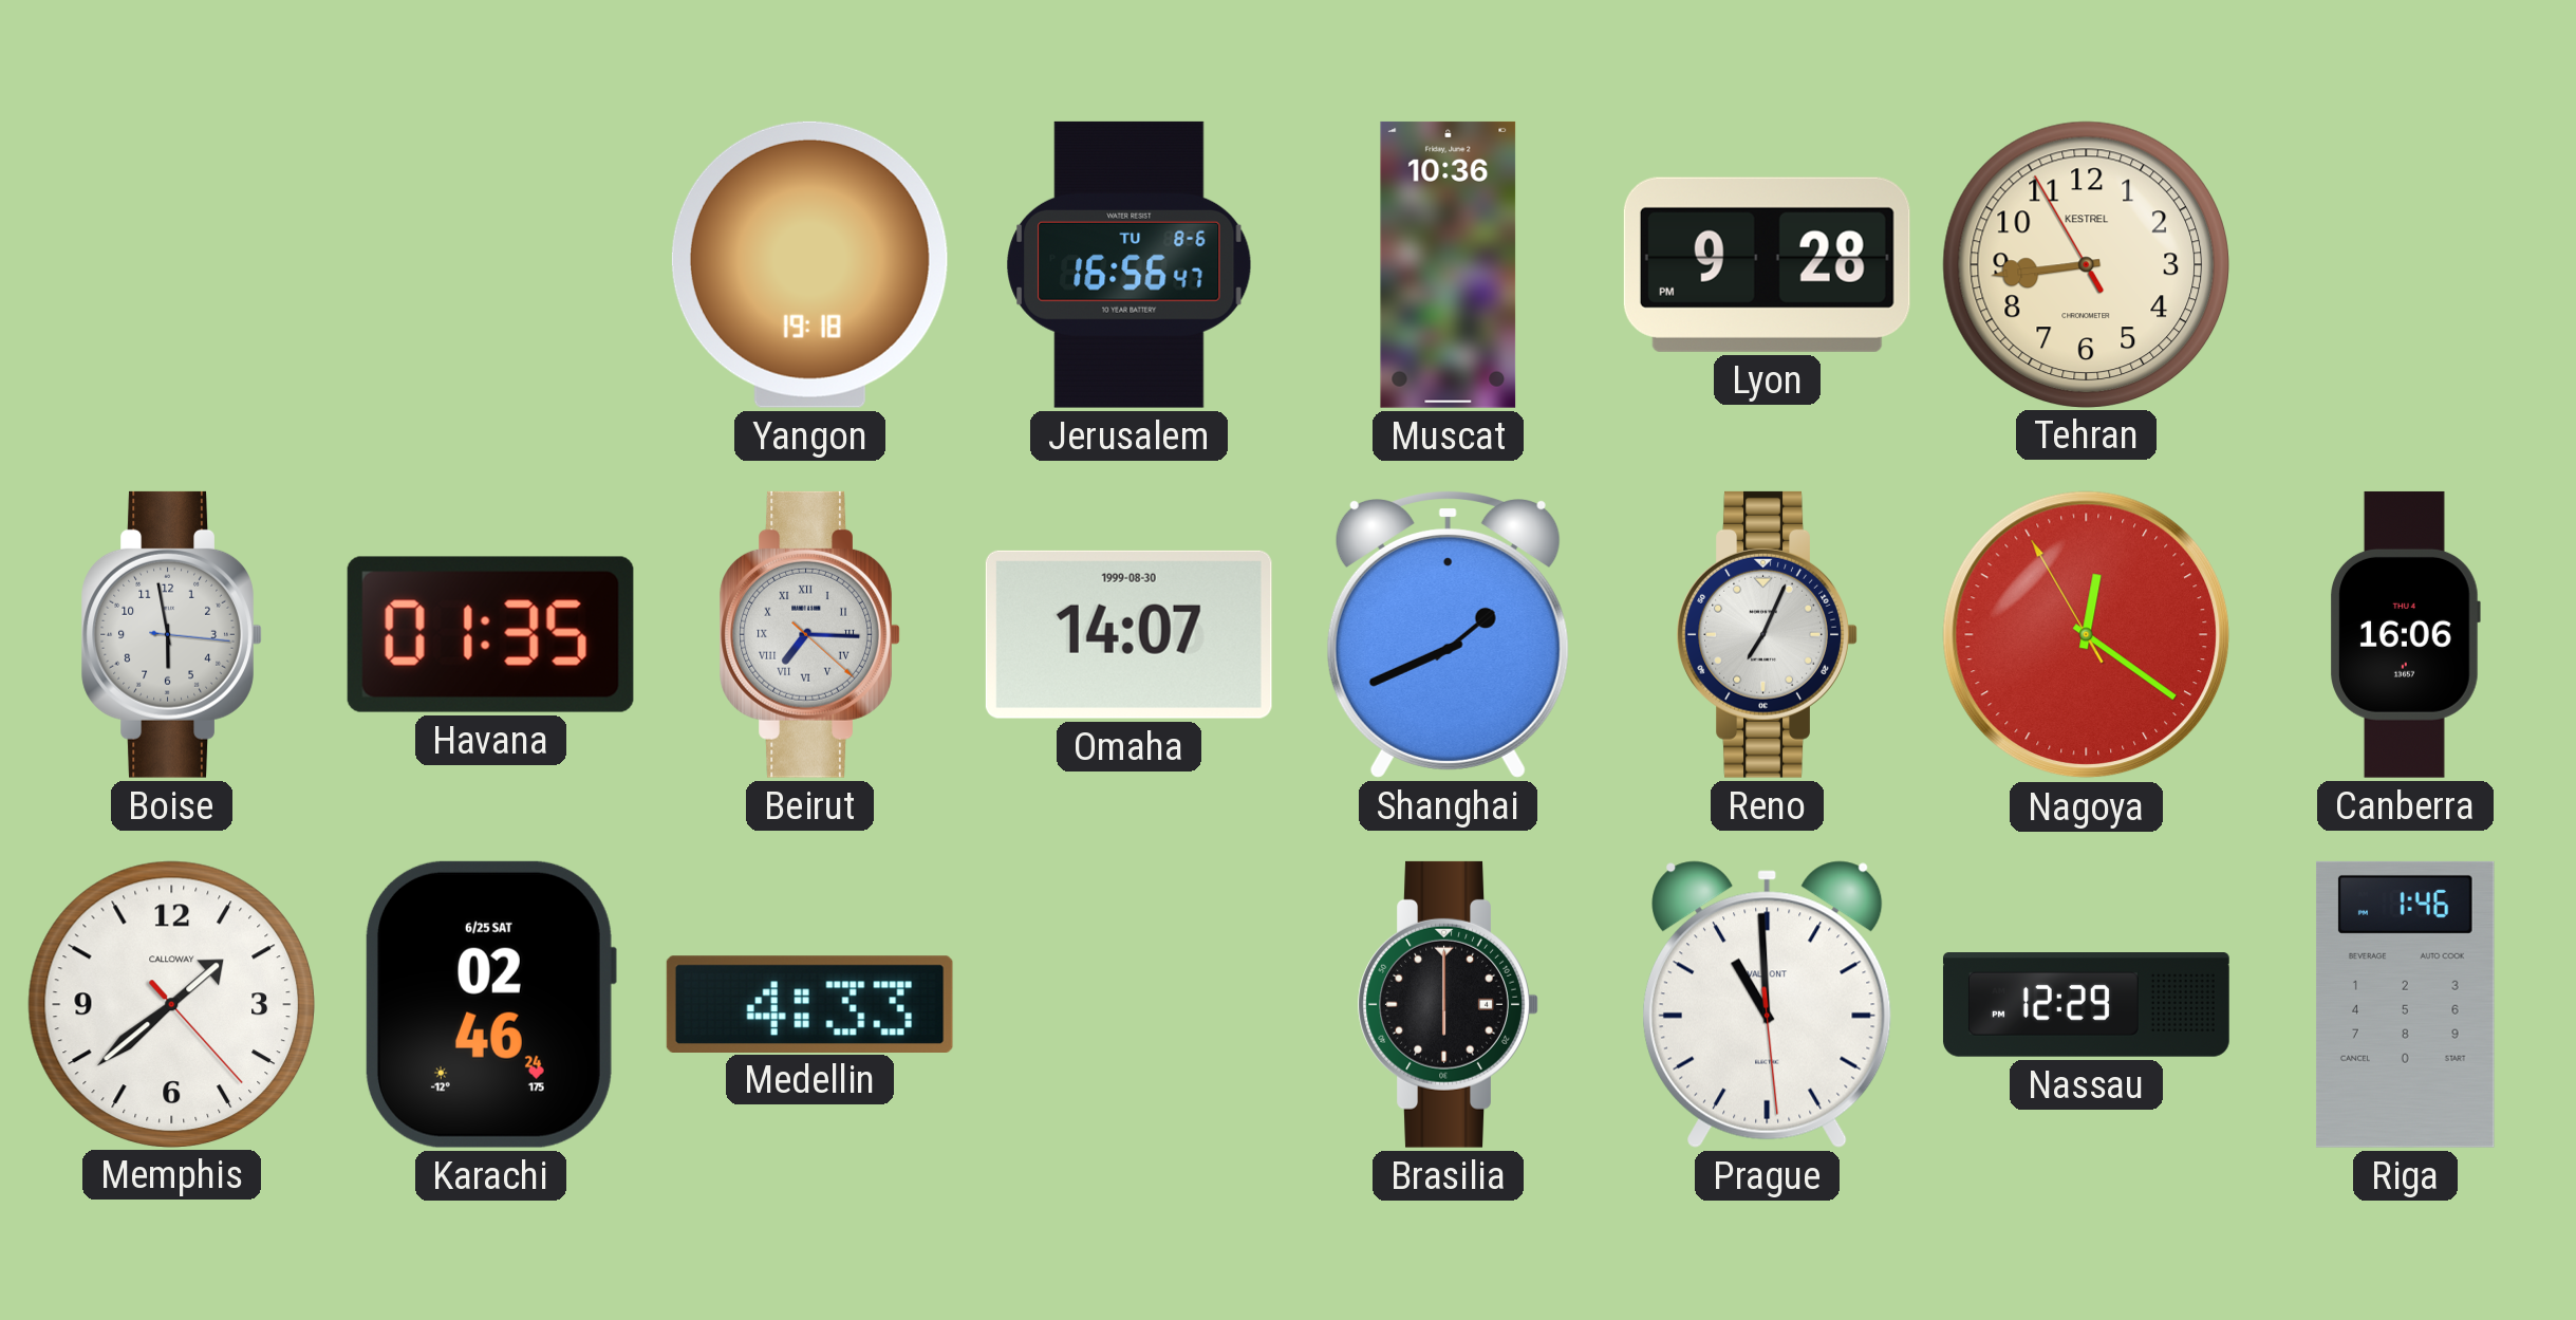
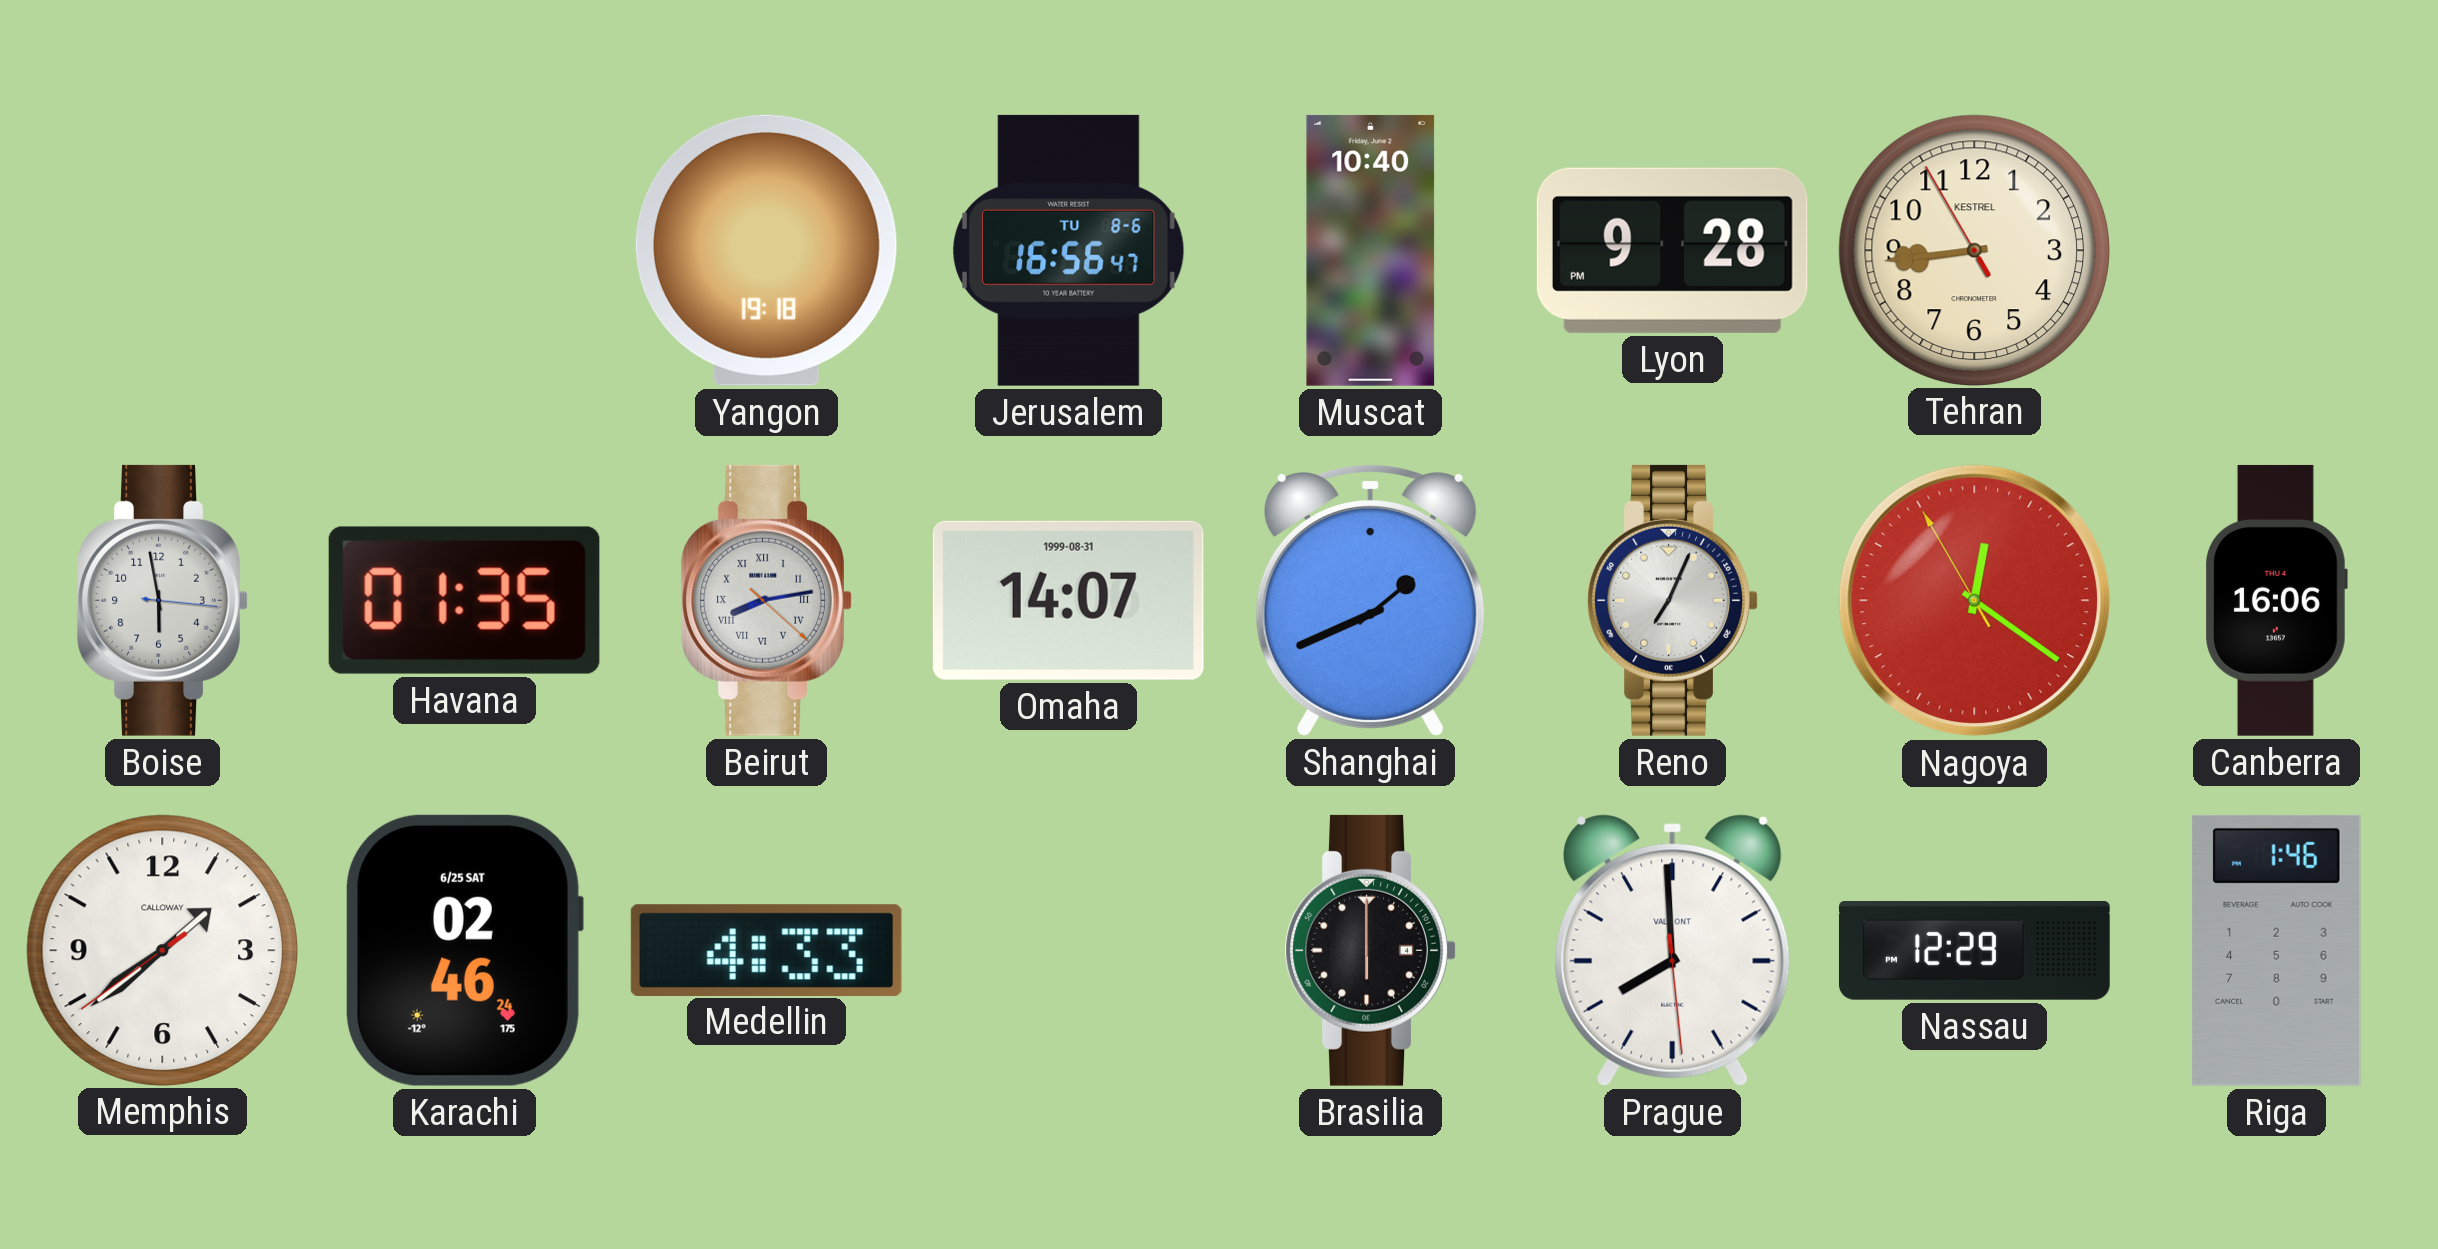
Muscat: 10:36 -> 10:40
Beirut: 7:15 -> 8:13
Omaha date: 1999-08-30 -> 1999-08-31
Memphis: 1:38:23 -> 1:38:39
Prague: 10:59 -> 7:59
